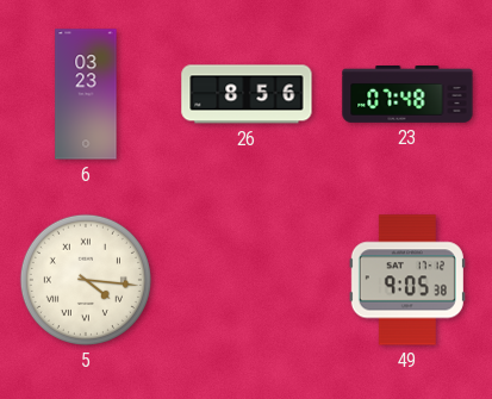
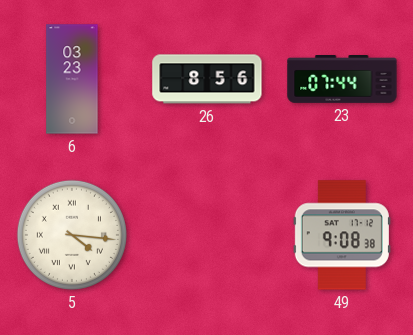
23: 07:48 -> 07:44
49: 9:05 -> 9:08
